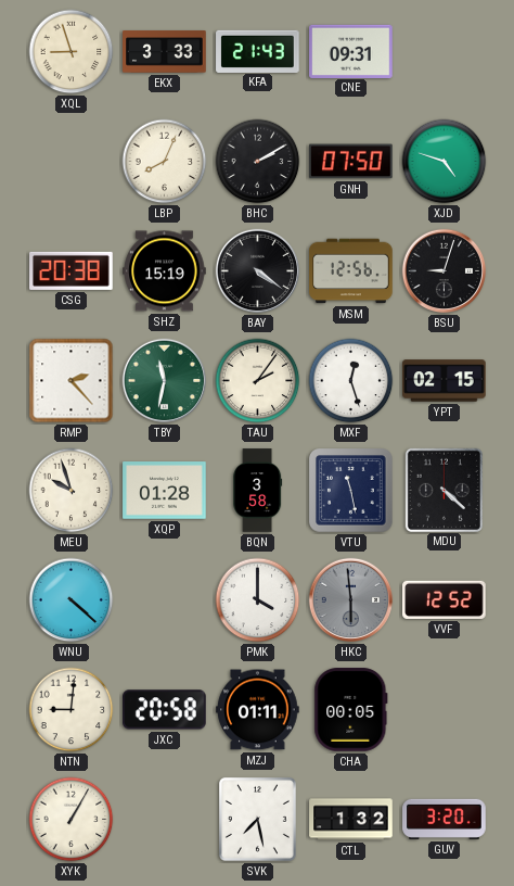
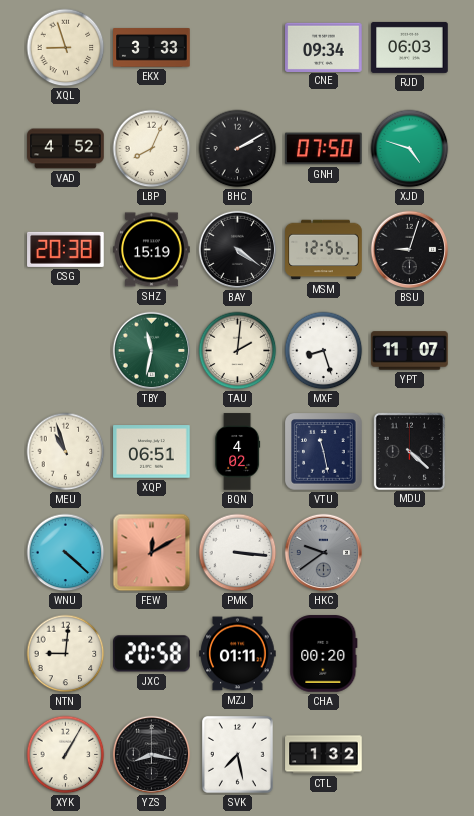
KFA: 21:43 -> none
CNE: 09:31 -> 09:34
RJD: none -> 06:03
VAD: none -> 4:52
RMP: 2:23 -> none
TAU: 2:06 -> 2:01
MXF: 12:27 -> 8:27
YPT: 02:15 -> 11:07
MEU: 9:57 -> 10:57
XQP: 01:28 -> 06:51
BQN: 3:58 -> 4:02
FEW: none -> 12:10
PMK: 4:00 -> 3:16
HKC: 5:59 -> 9:39
VVF: 12:52 -> none
CHA: 00:05 -> 00:20
YZS: none -> 8:17
GUV: 3:20 -> none
